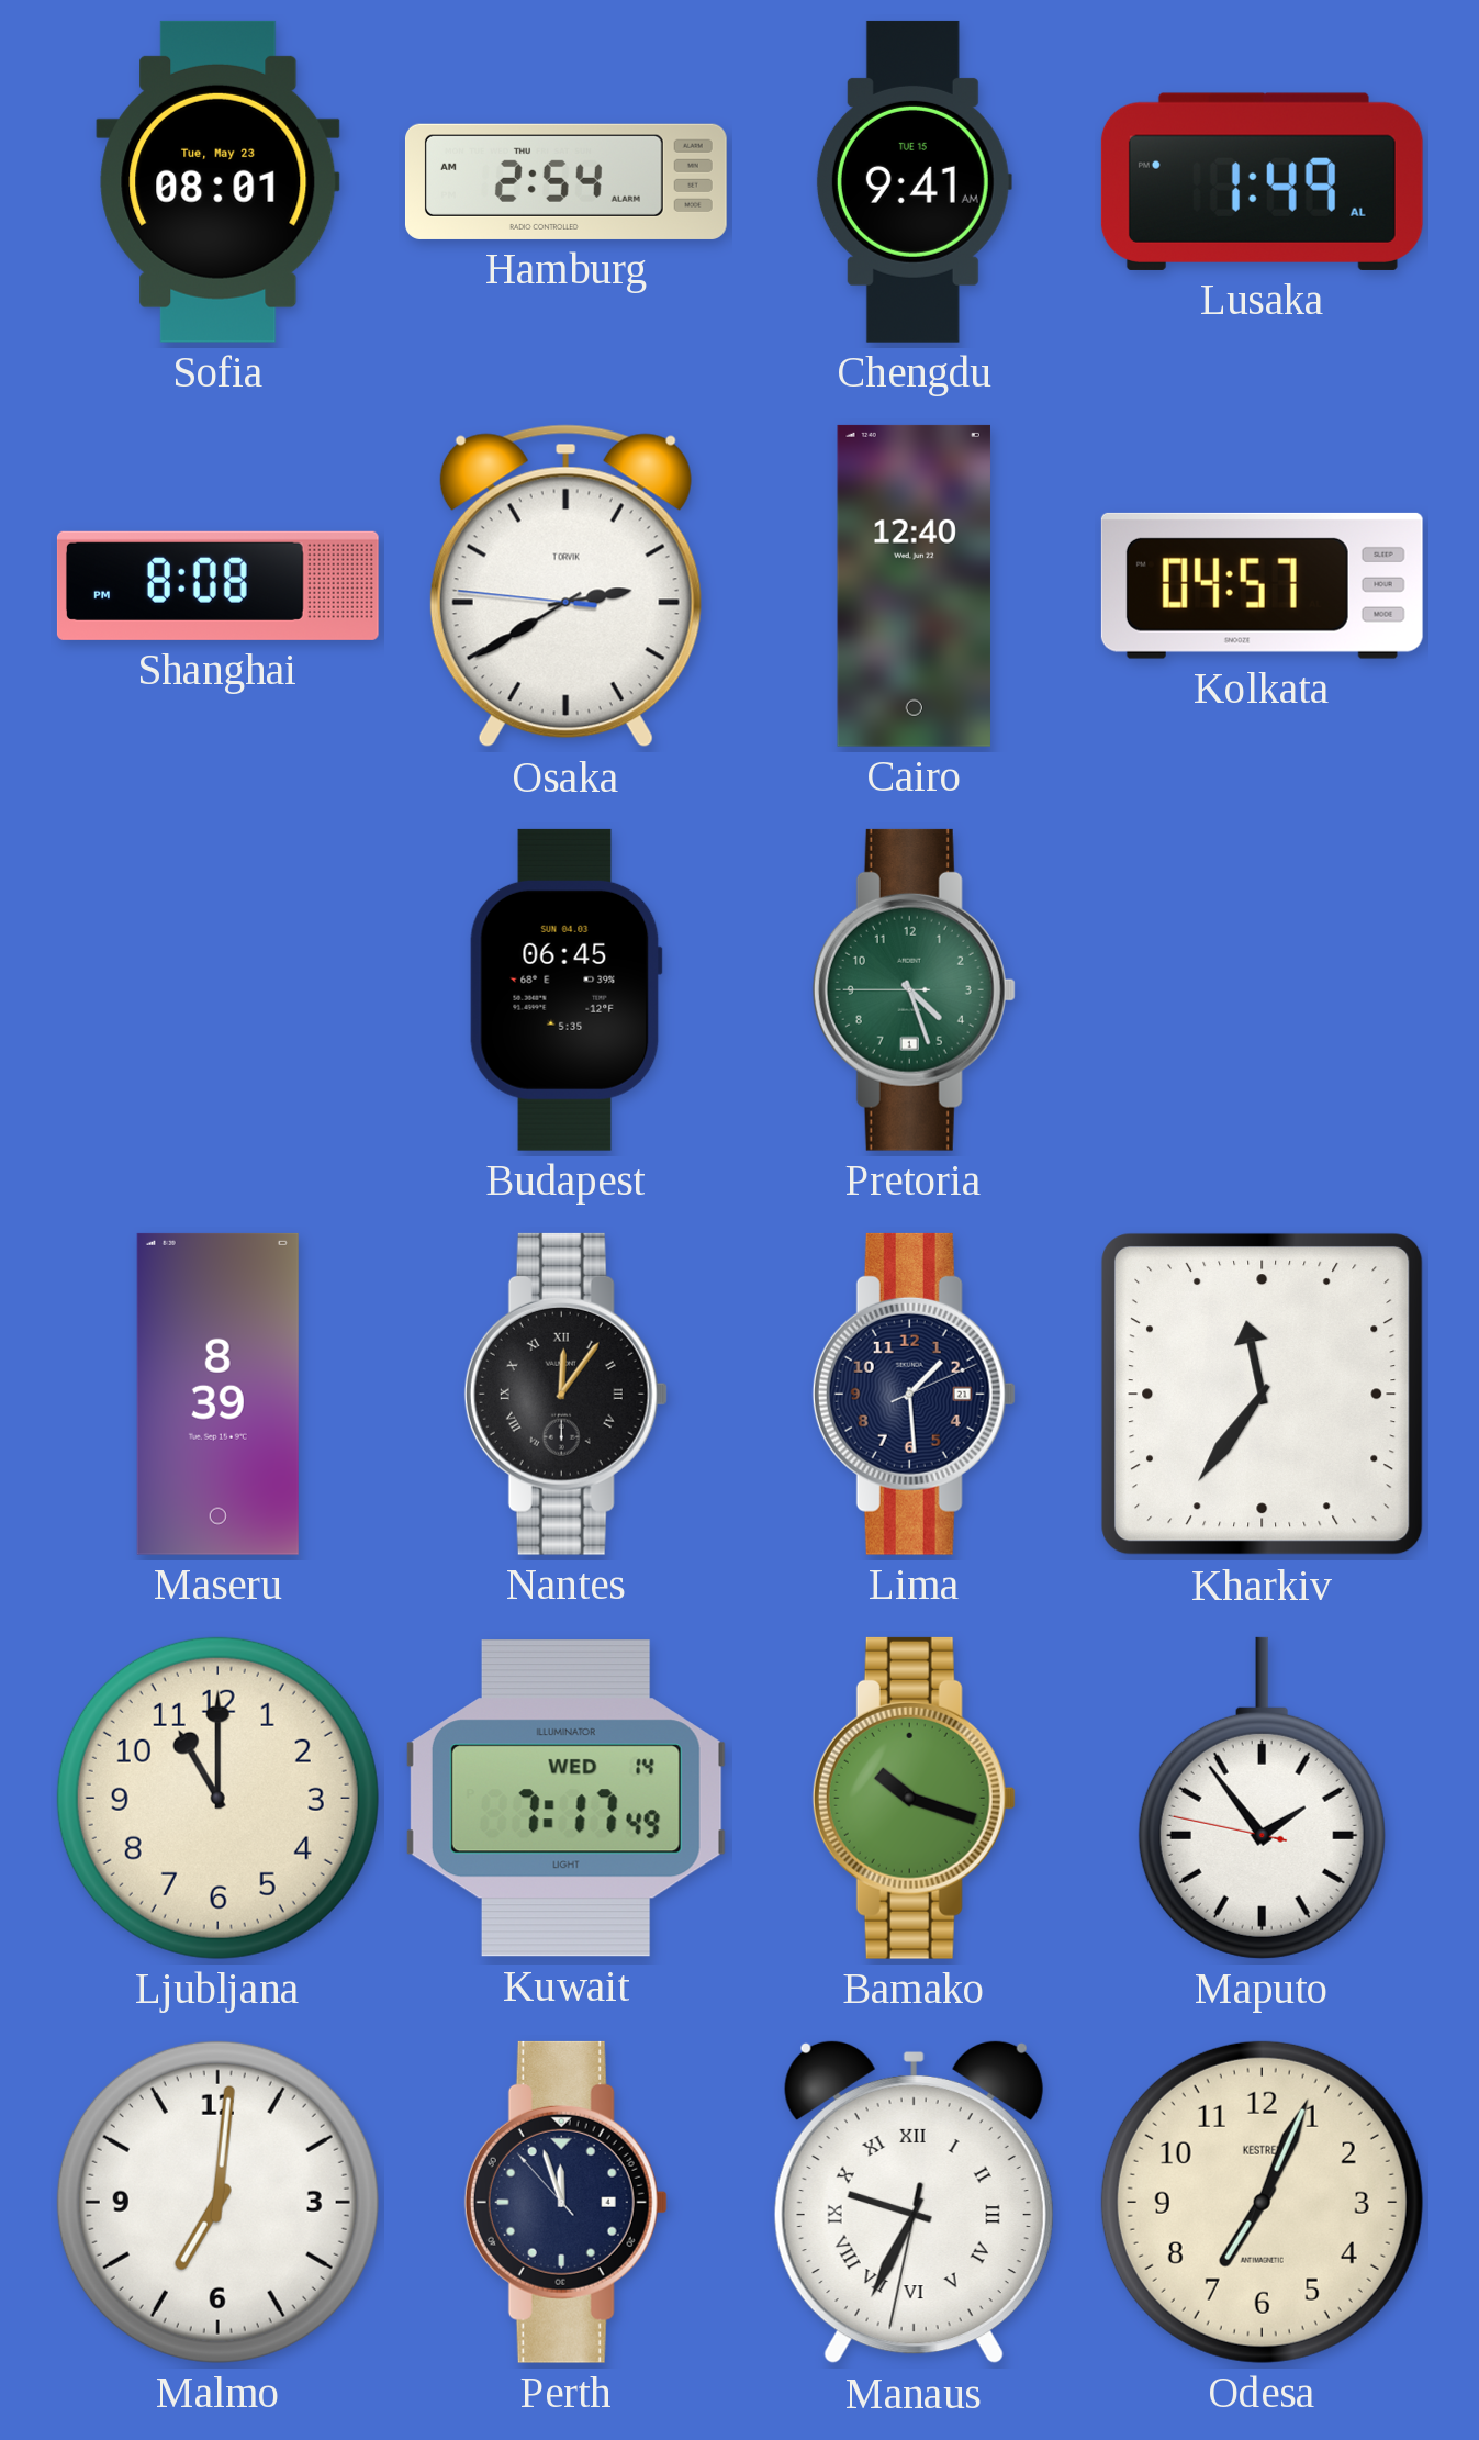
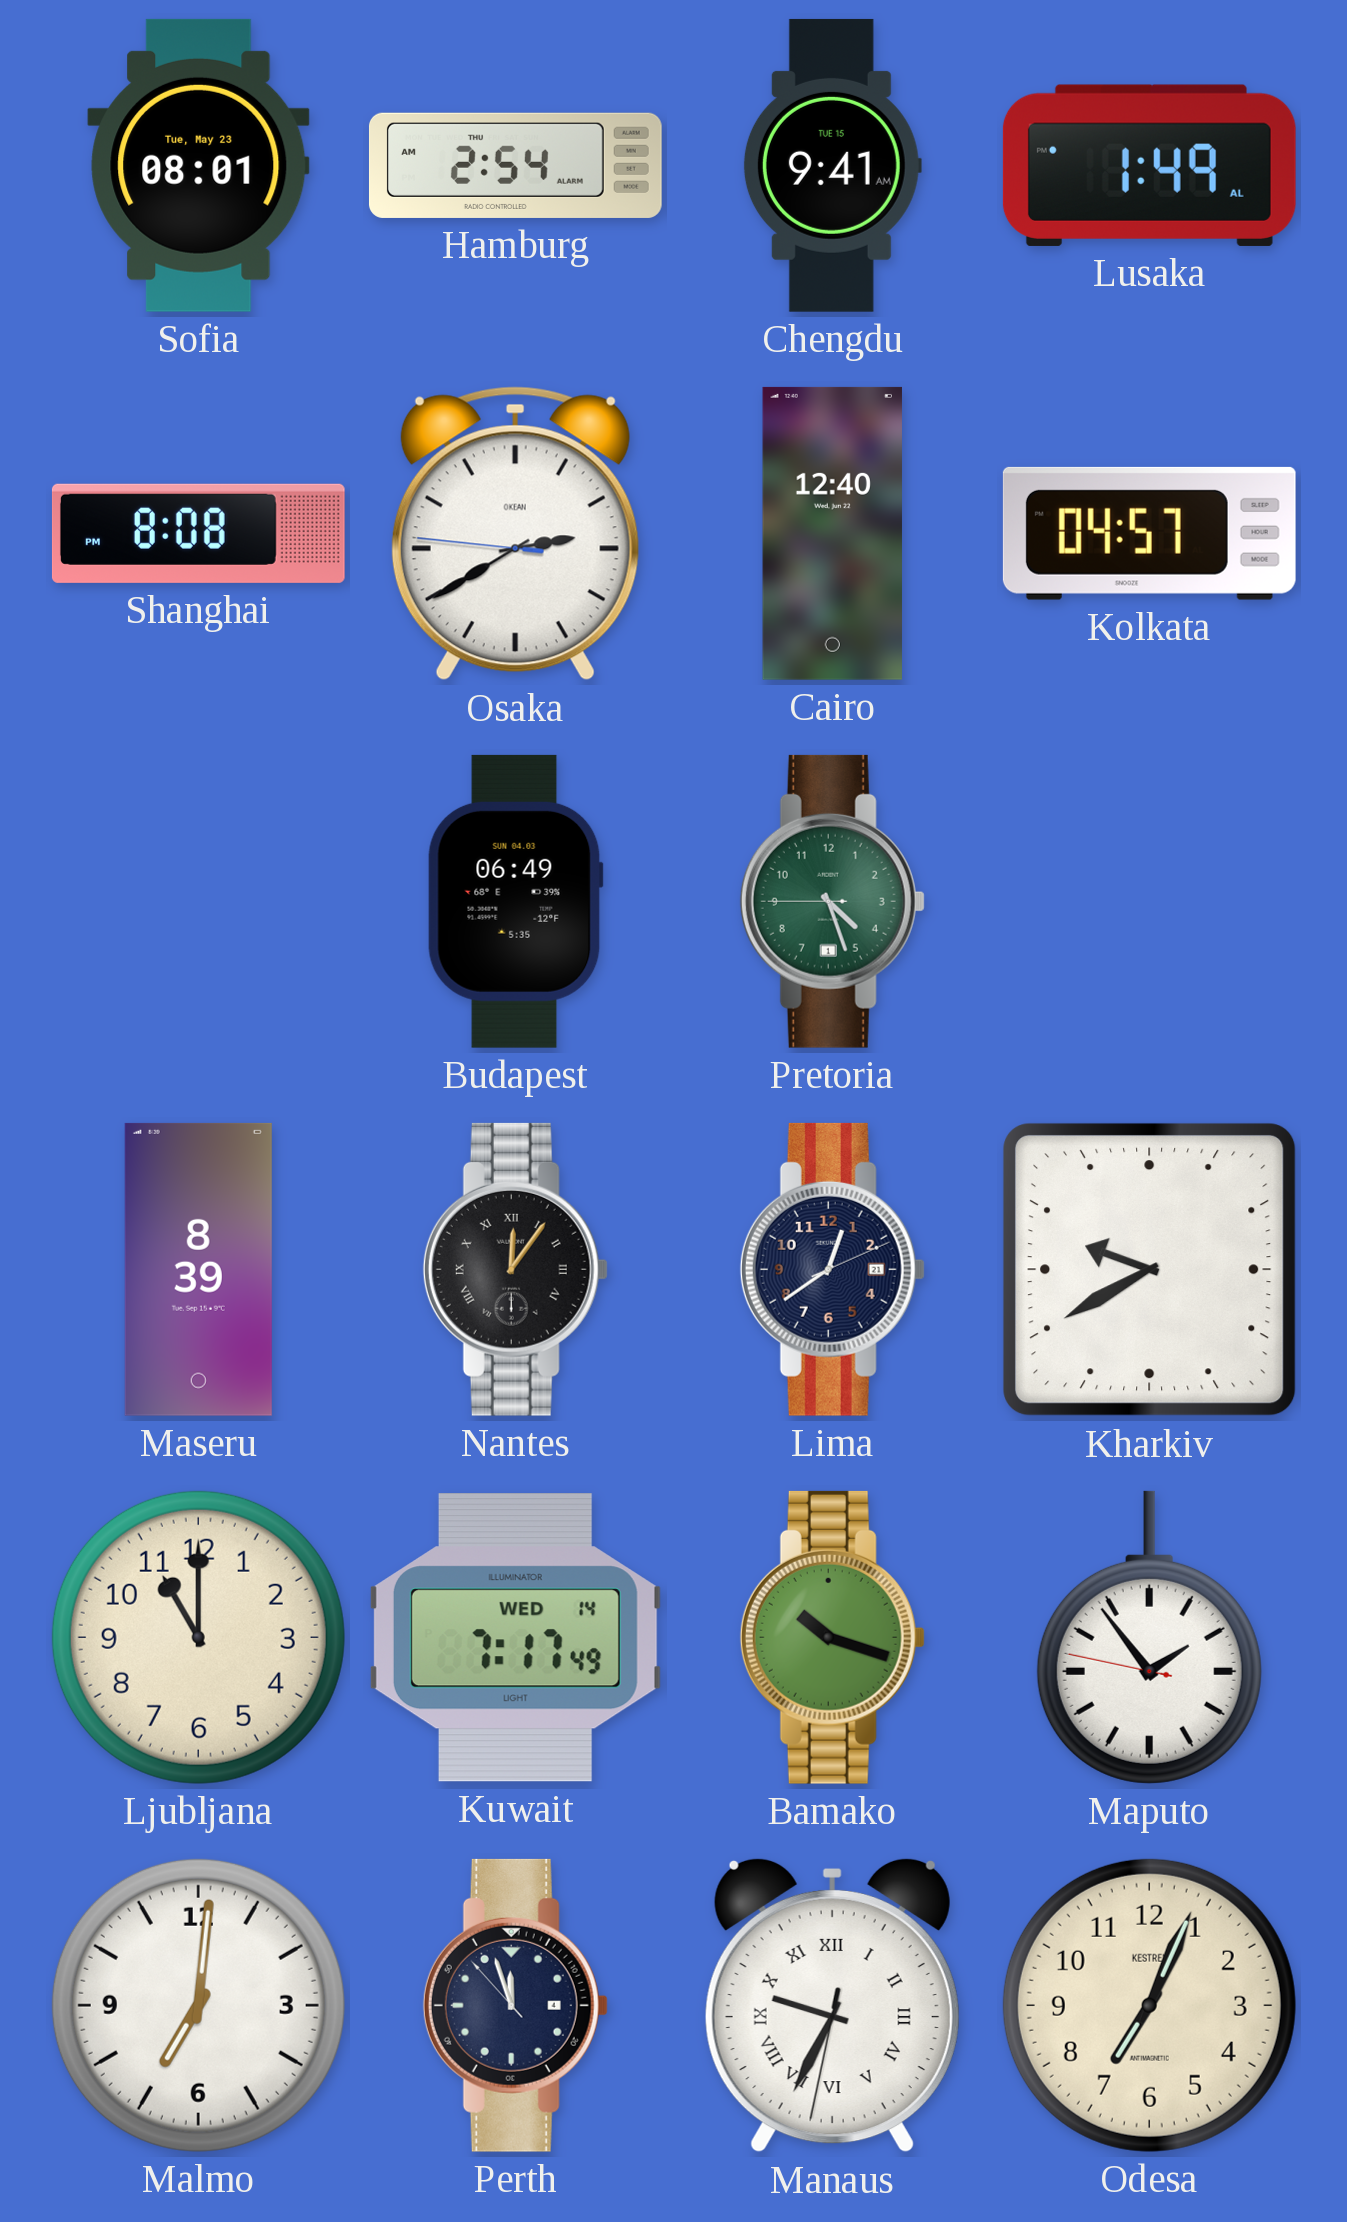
Osaka brand: TORVIK -> OKEAN
Budapest: 06:45 -> 06:49
Lima: 1:29 -> 12:39
Kharkiv: 11:36 -> 9:40
